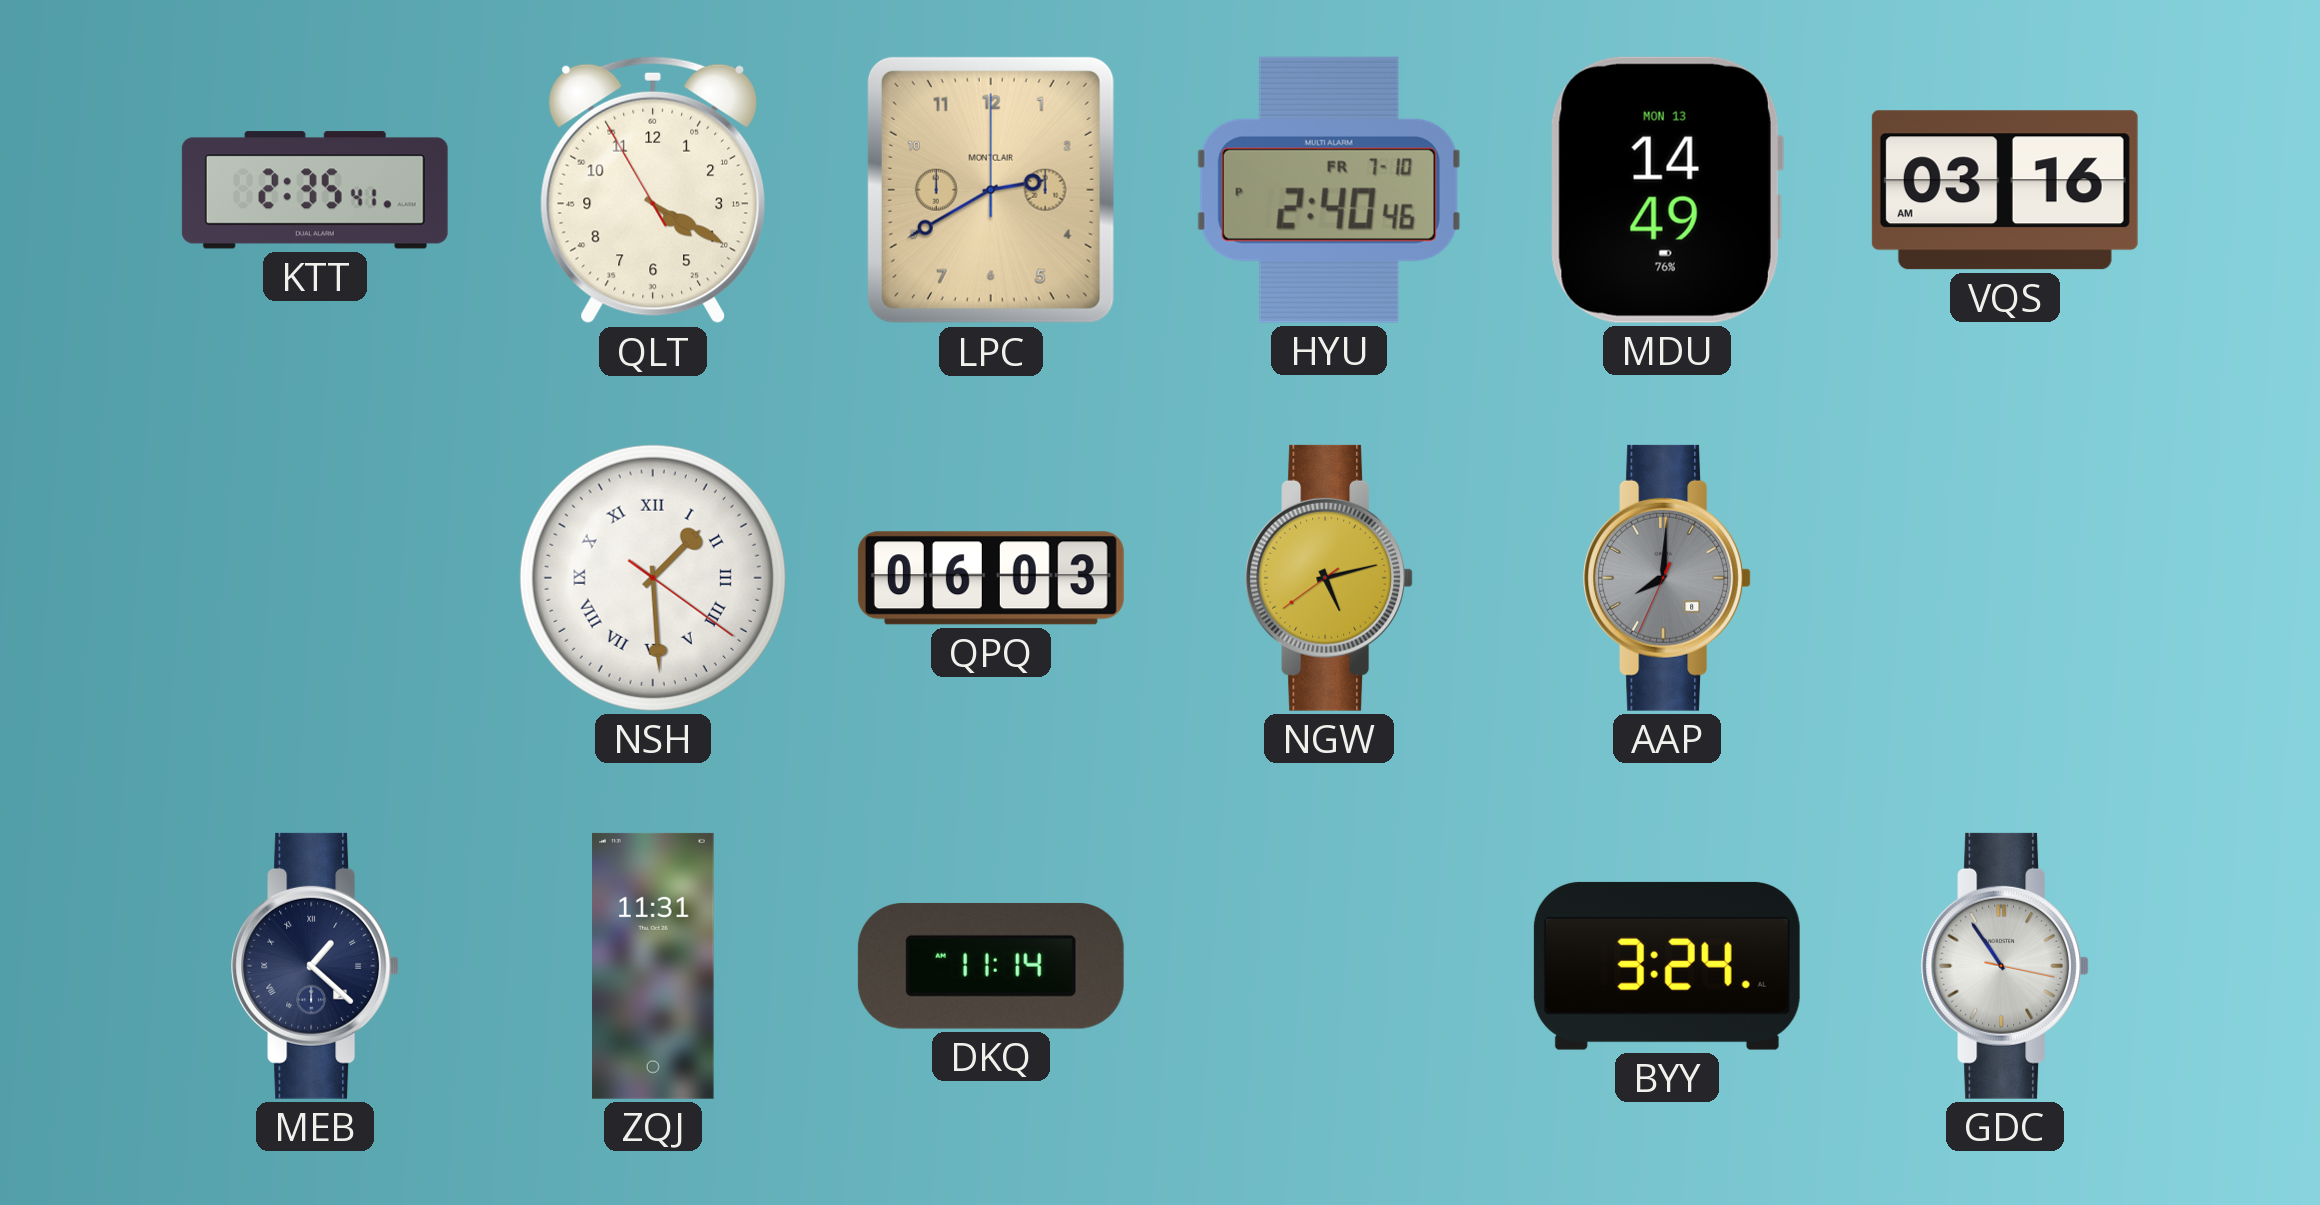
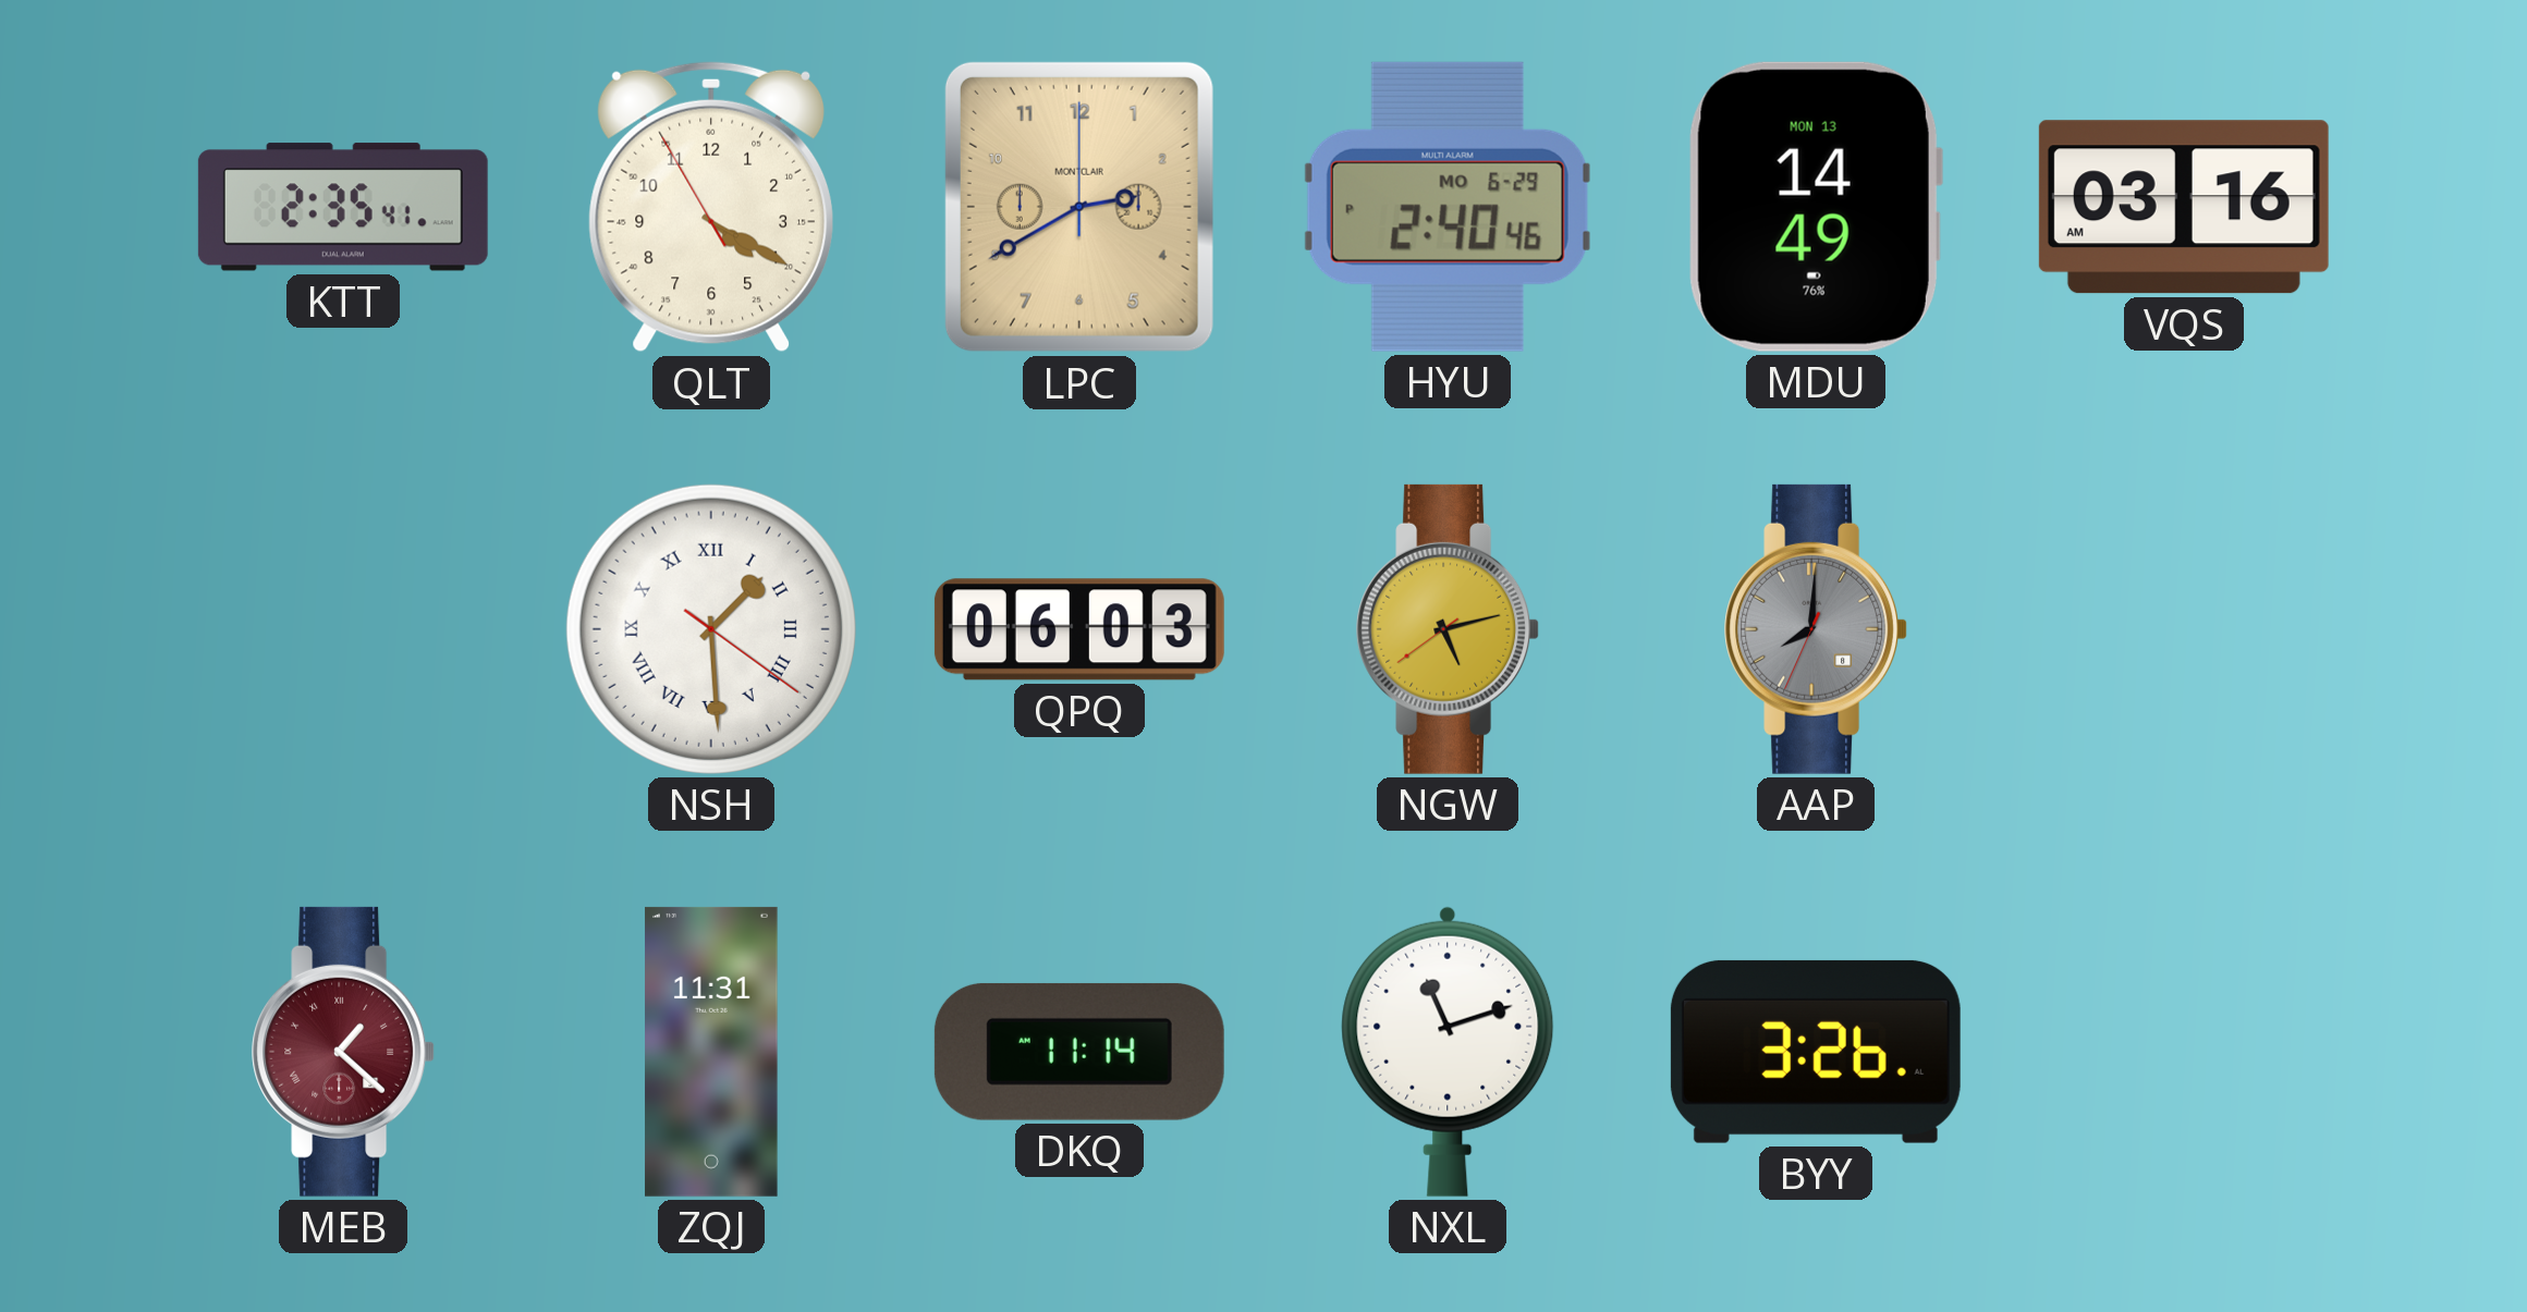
HYU date: FR 7-10 -> MO 6-29
MEB dial: navy -> burgundy
NXL: none -> 11:12
BYY: 3:24 -> 3:26
GDC: 10:54 -> none
